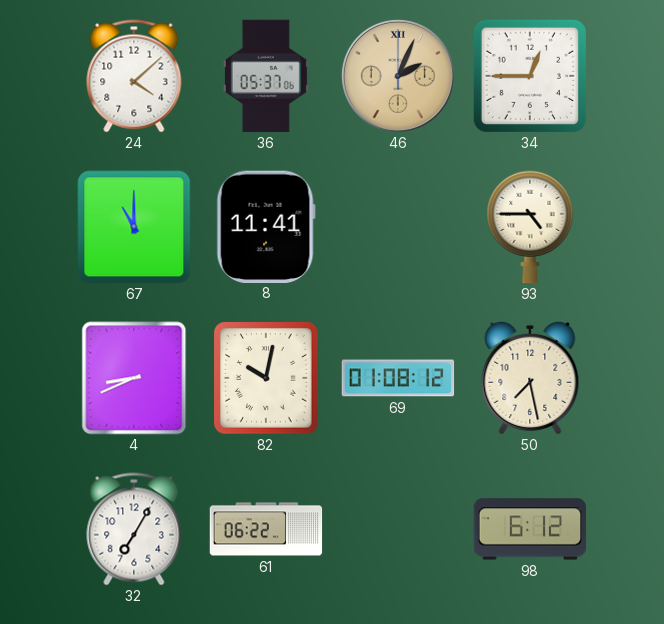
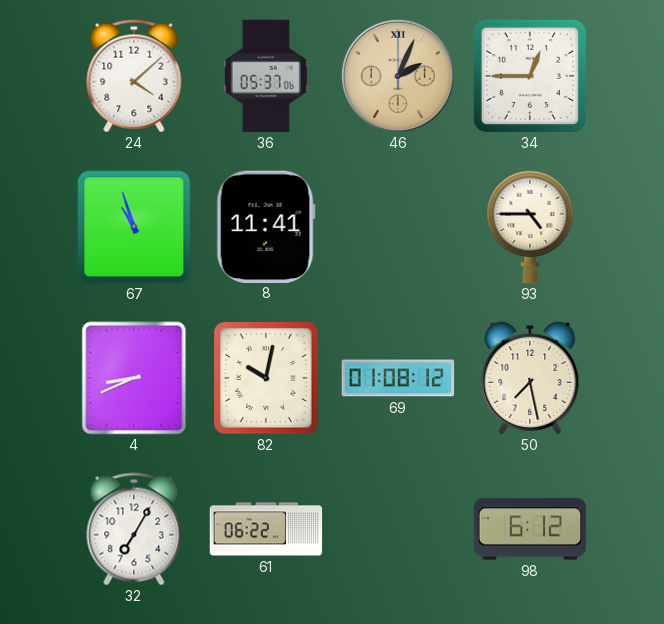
67: 11:00 -> 10:57
